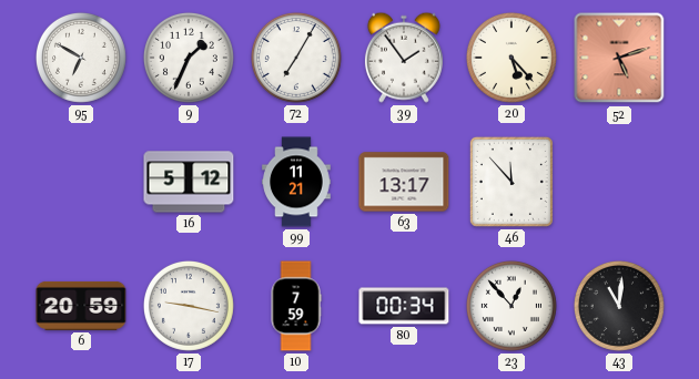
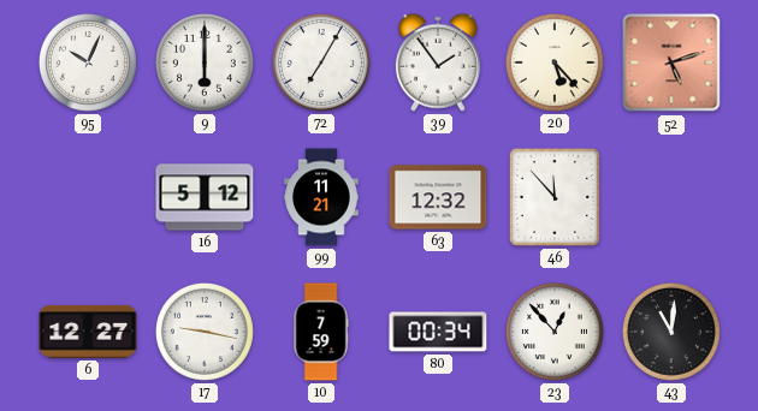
95: 6:50 -> 10:04
9: 1:34 -> 6:00
63: 13:17 -> 12:32
6: 20:59 -> 12:27
